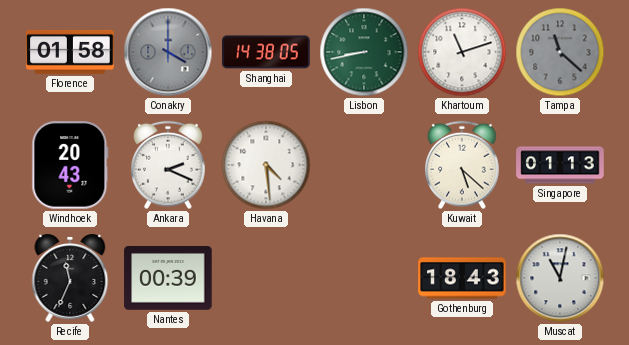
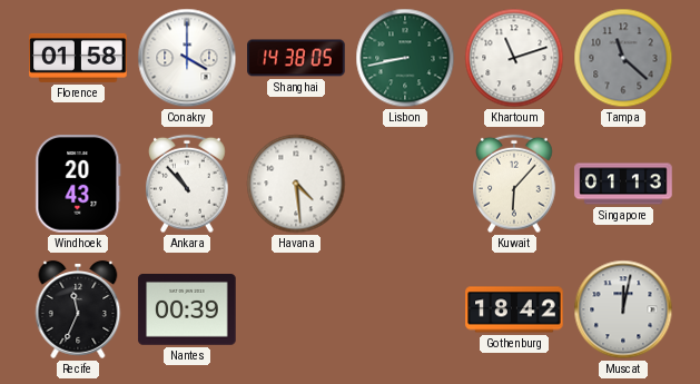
Conakry dial: grey -> white
Ankara: 2:19 -> 10:53
Kuwait: 5:22 -> 6:07
Gothenburg: 18:43 -> 18:42
Muscat: 11:02 -> 12:02
